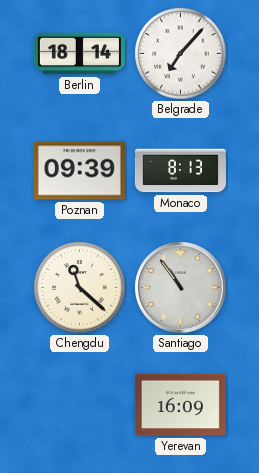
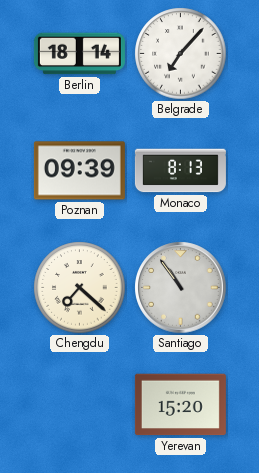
Chengdu: 11:22 -> 7:22
Yerevan: 16:09 -> 15:20
